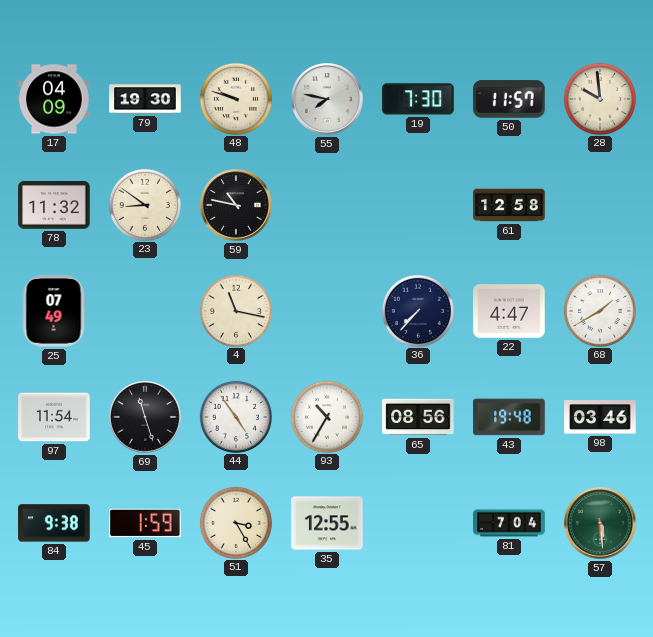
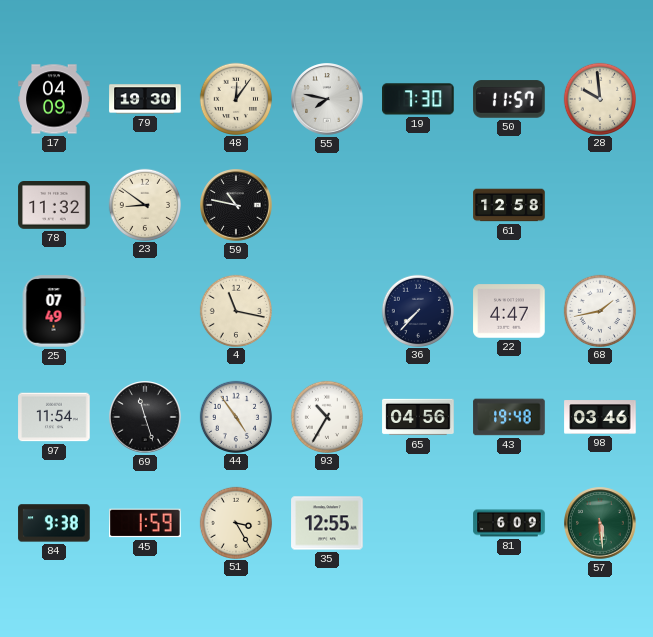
48: 9:48 -> 12:06
68: 1:40 -> 1:43
65: 08:56 -> 04:56
81: 7:04 -> 6:09
